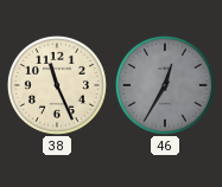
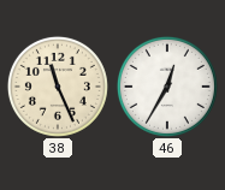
46 dial: grey -> white
